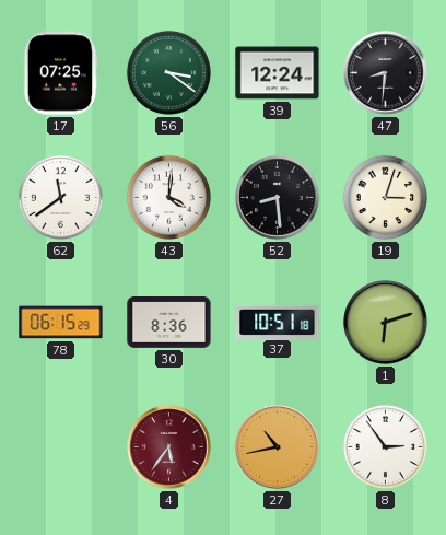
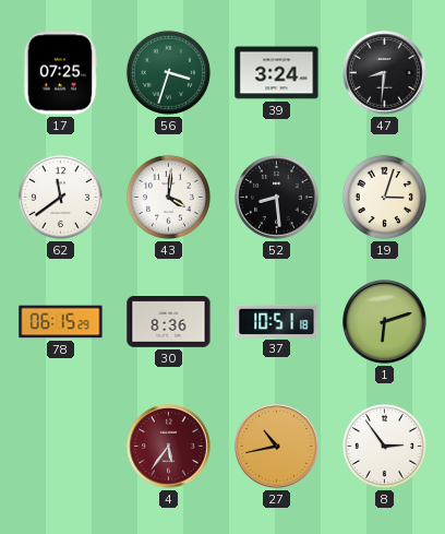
56: 3:21 -> 3:33
39: 12:24 -> 3:24
